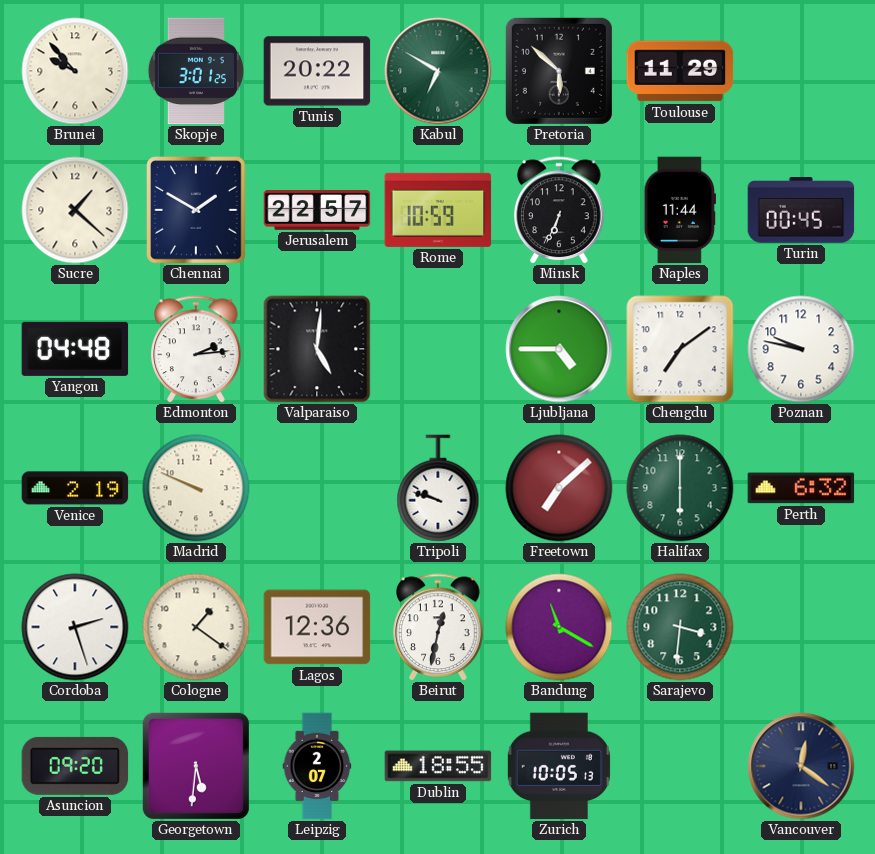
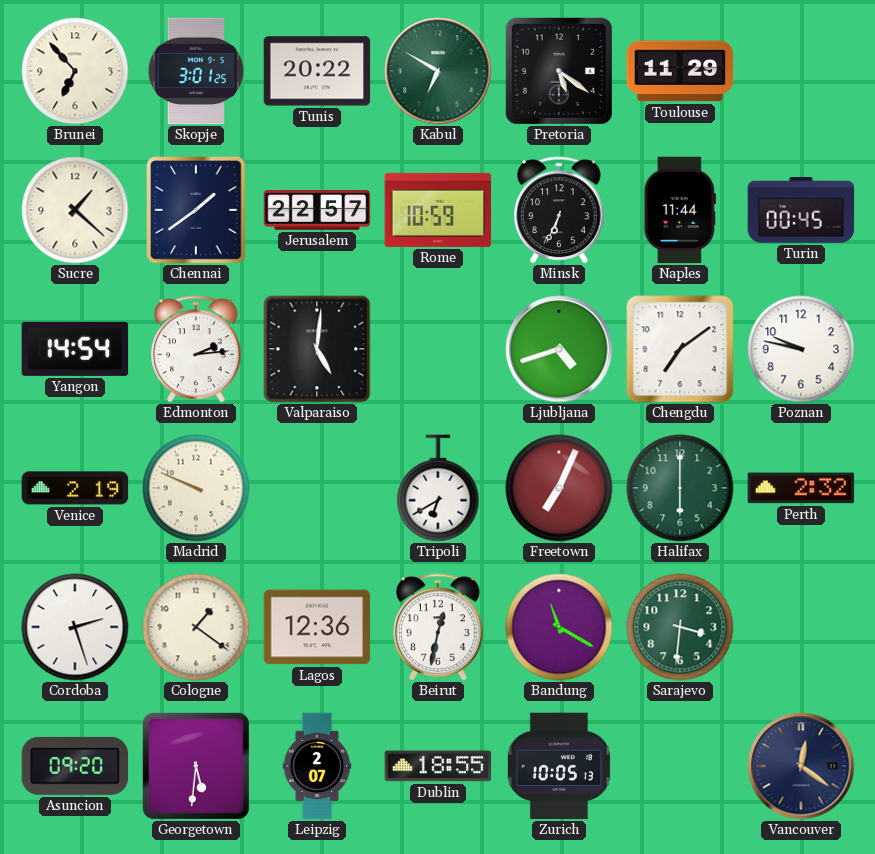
Brunei: 9:53 -> 6:53
Pretoria: 5:52 -> 5:21
Chennai: 1:50 -> 1:39
Yangon: 04:48 -> 14:54
Ljubljana: 4:45 -> 4:42
Tripoli: 9:48 -> 6:40
Freetown: 7:08 -> 7:04
Perth: 6:32 -> 2:32
